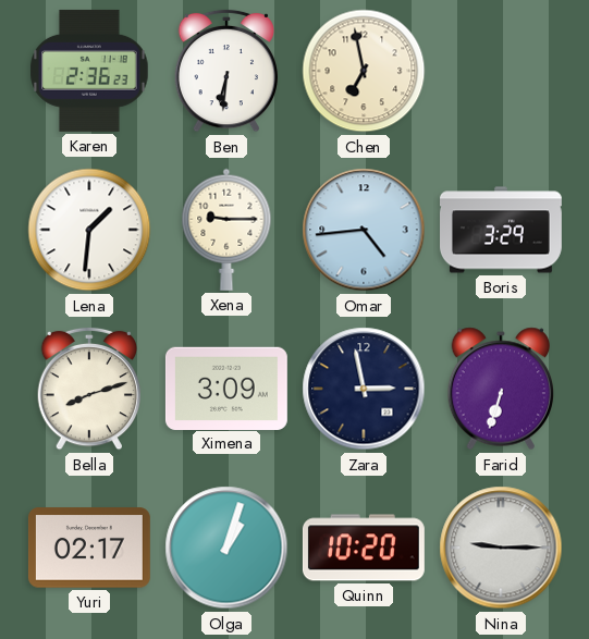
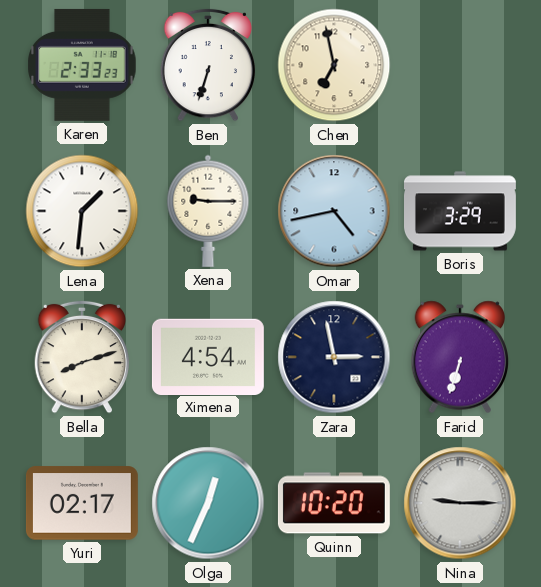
Karen: 2:36 -> 2:33
Ben: 6:31 -> 6:33
Omar: 4:44 -> 4:43
Ximena: 3:09 -> 4:54
Olga: 1:03 -> 12:34
